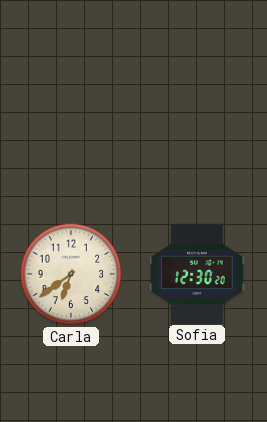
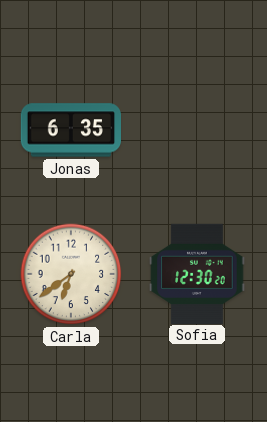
Jonas: none -> 6:35
